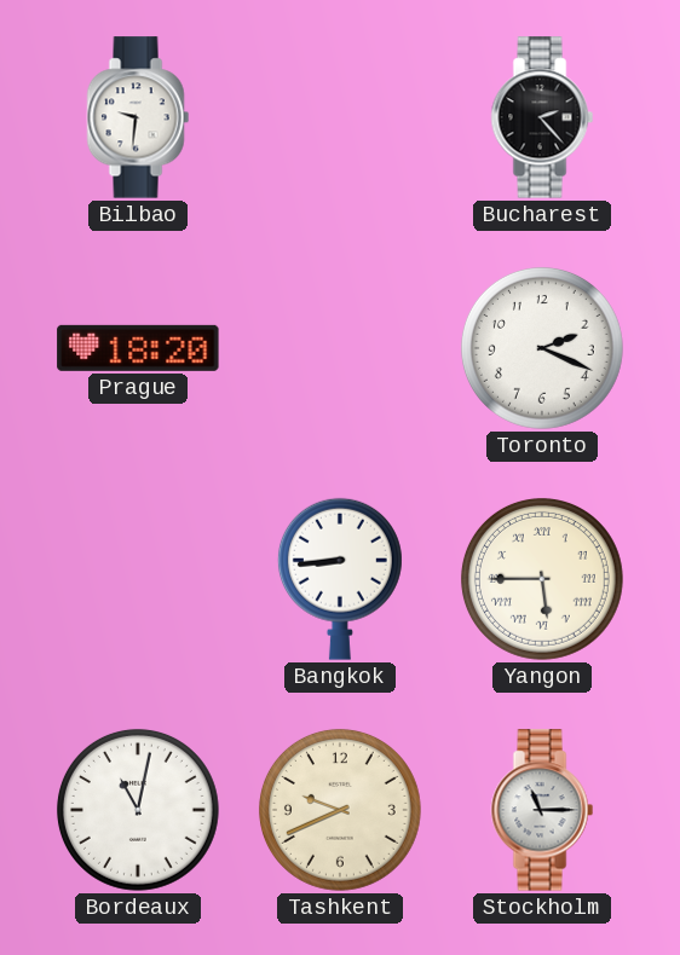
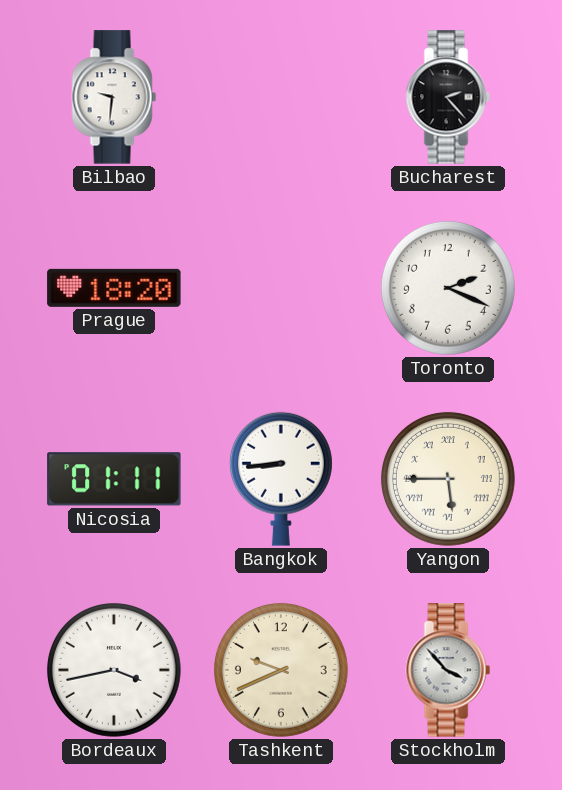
Nicosia: none -> 01:11
Bordeaux: 11:02 -> 3:43
Stockholm: 11:15 -> 3:53
